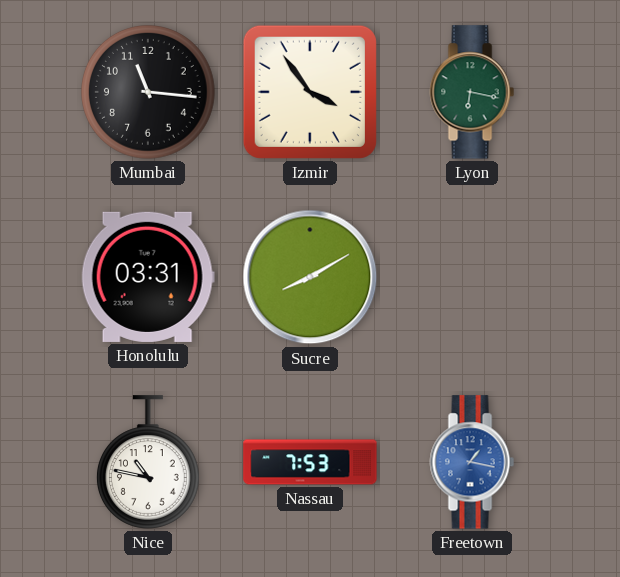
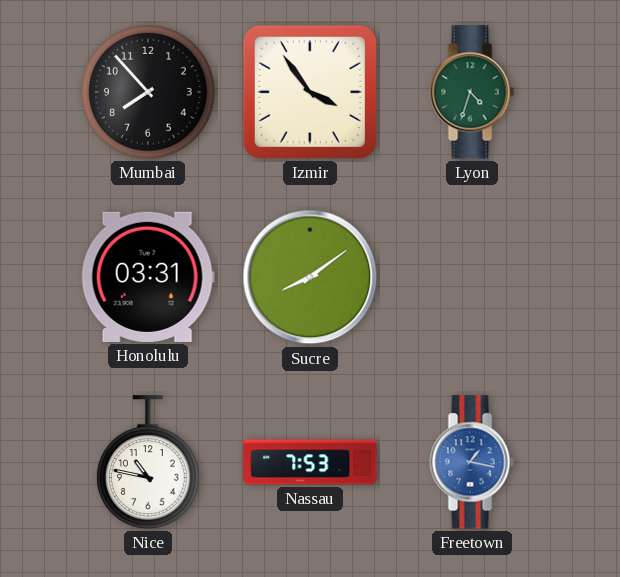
Mumbai: 11:16 -> 7:53
Lyon: 6:17 -> 4:33
Sucre: 8:10 -> 8:09
